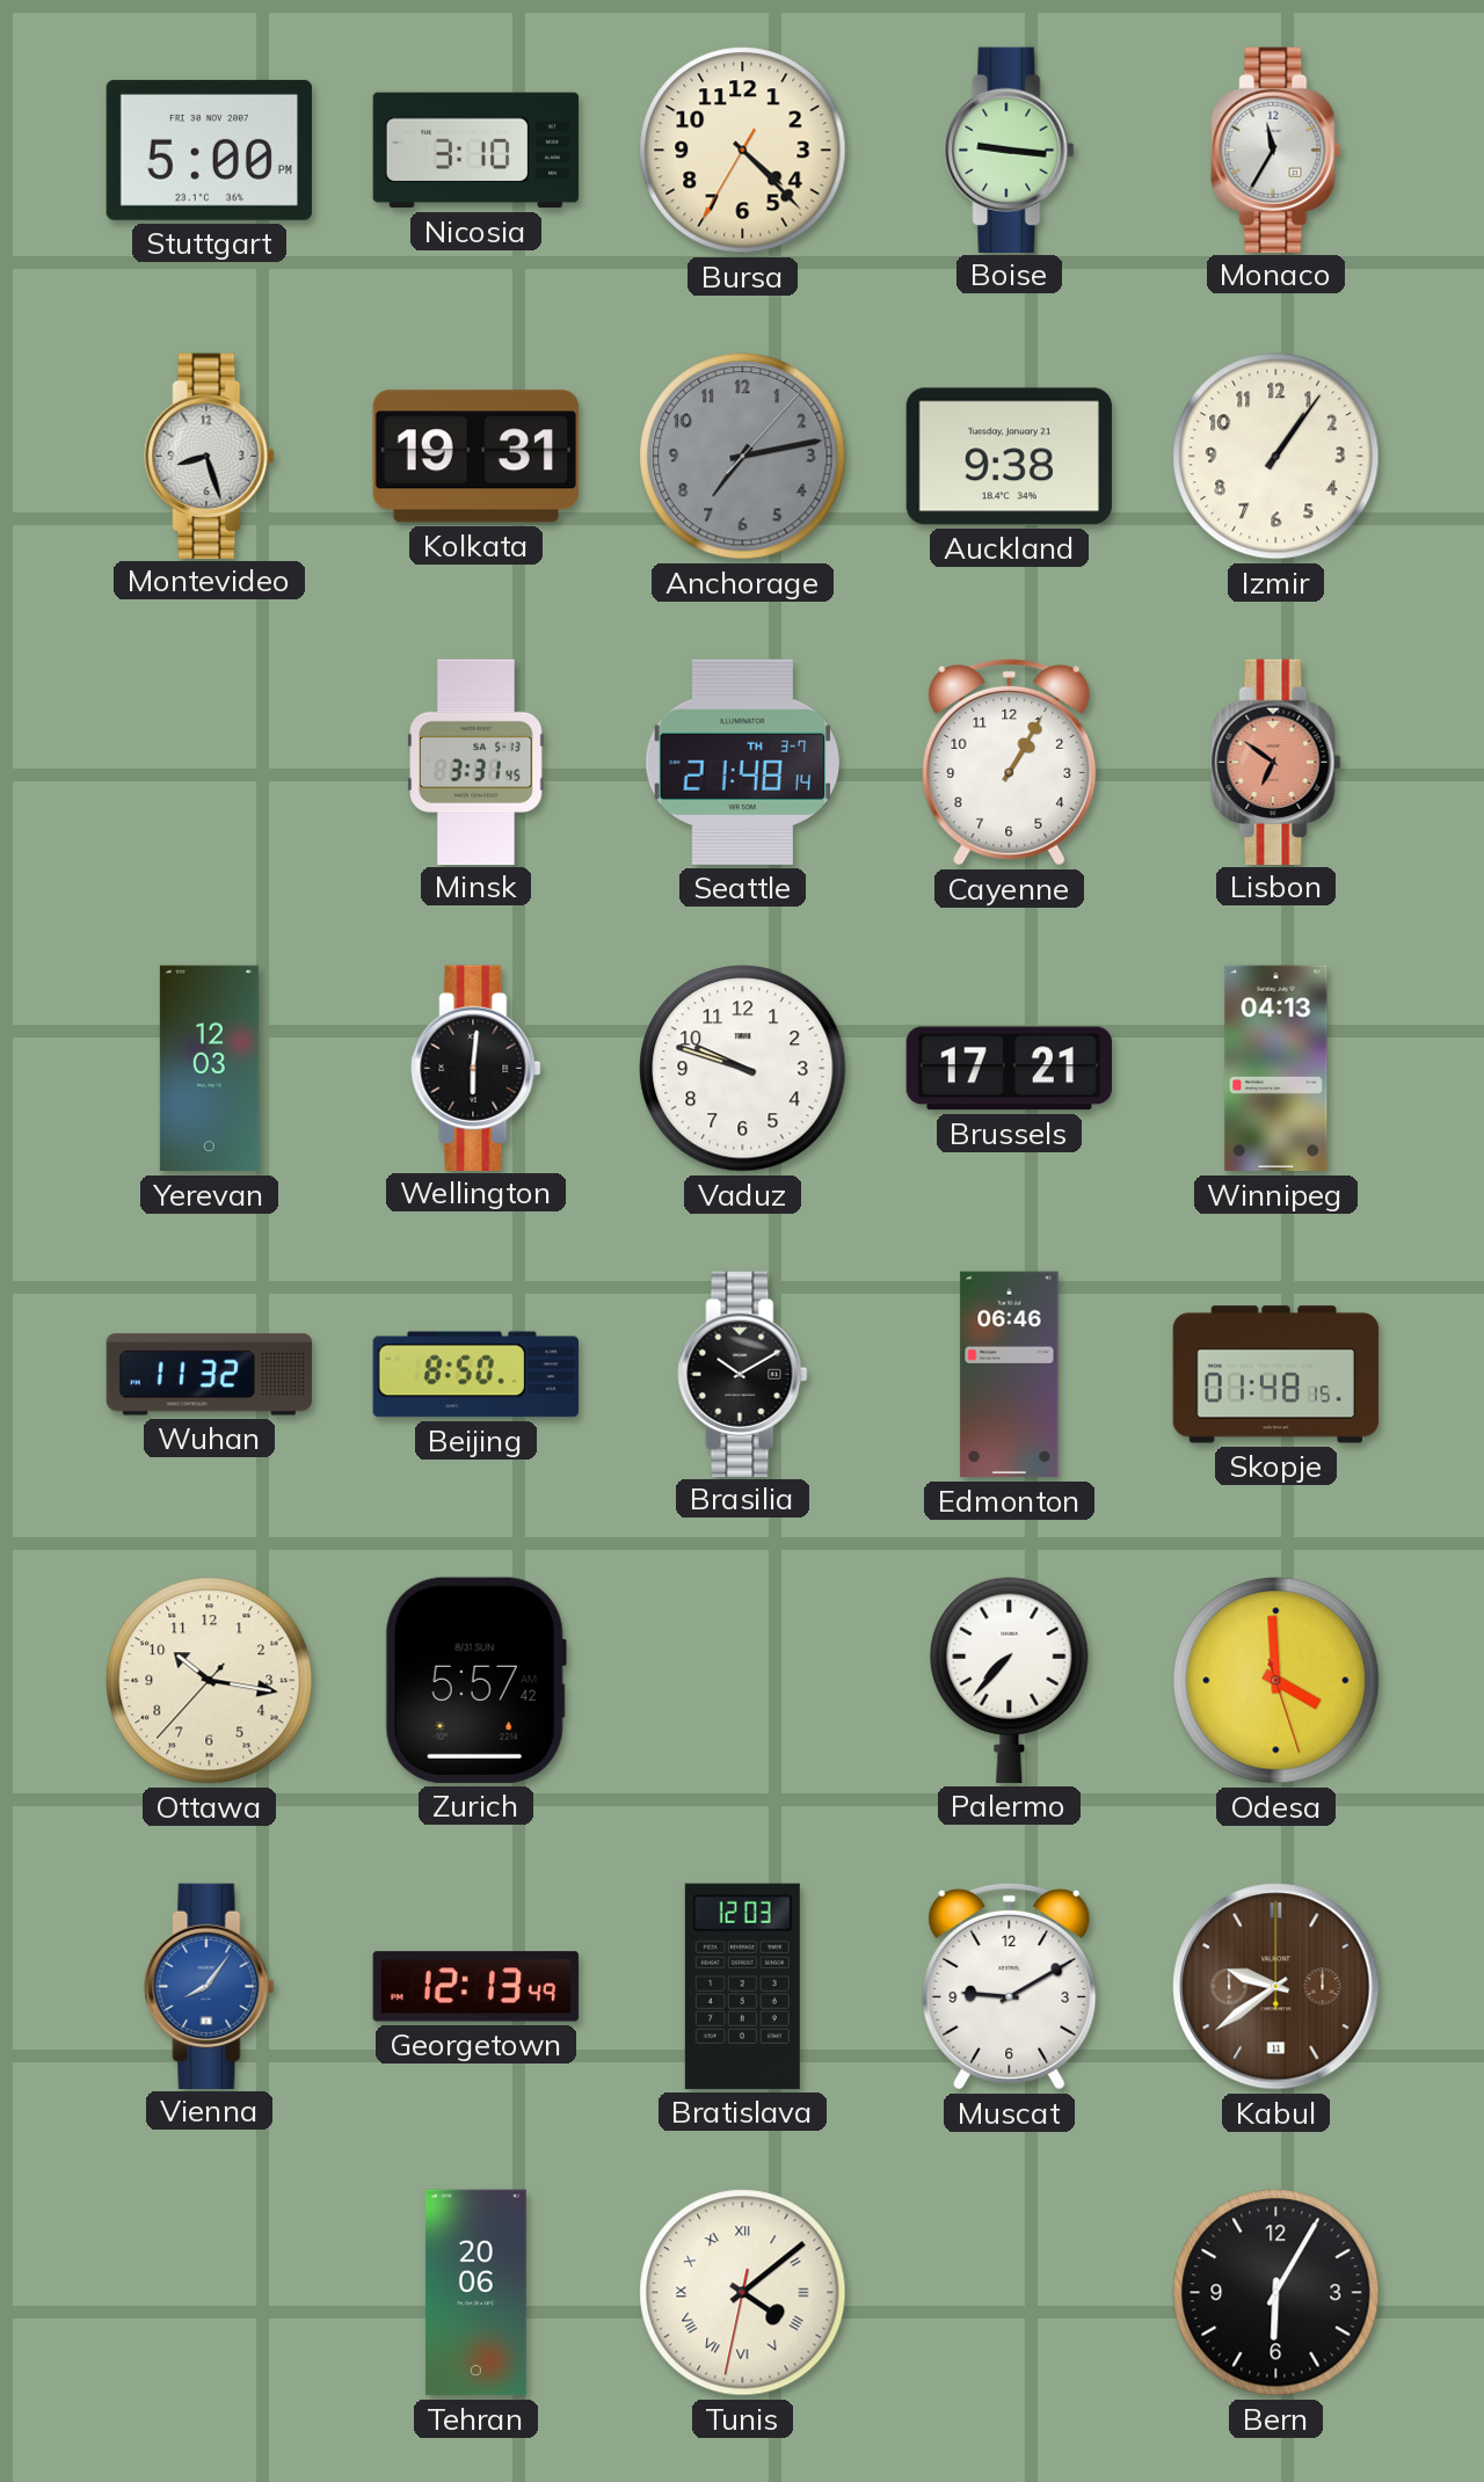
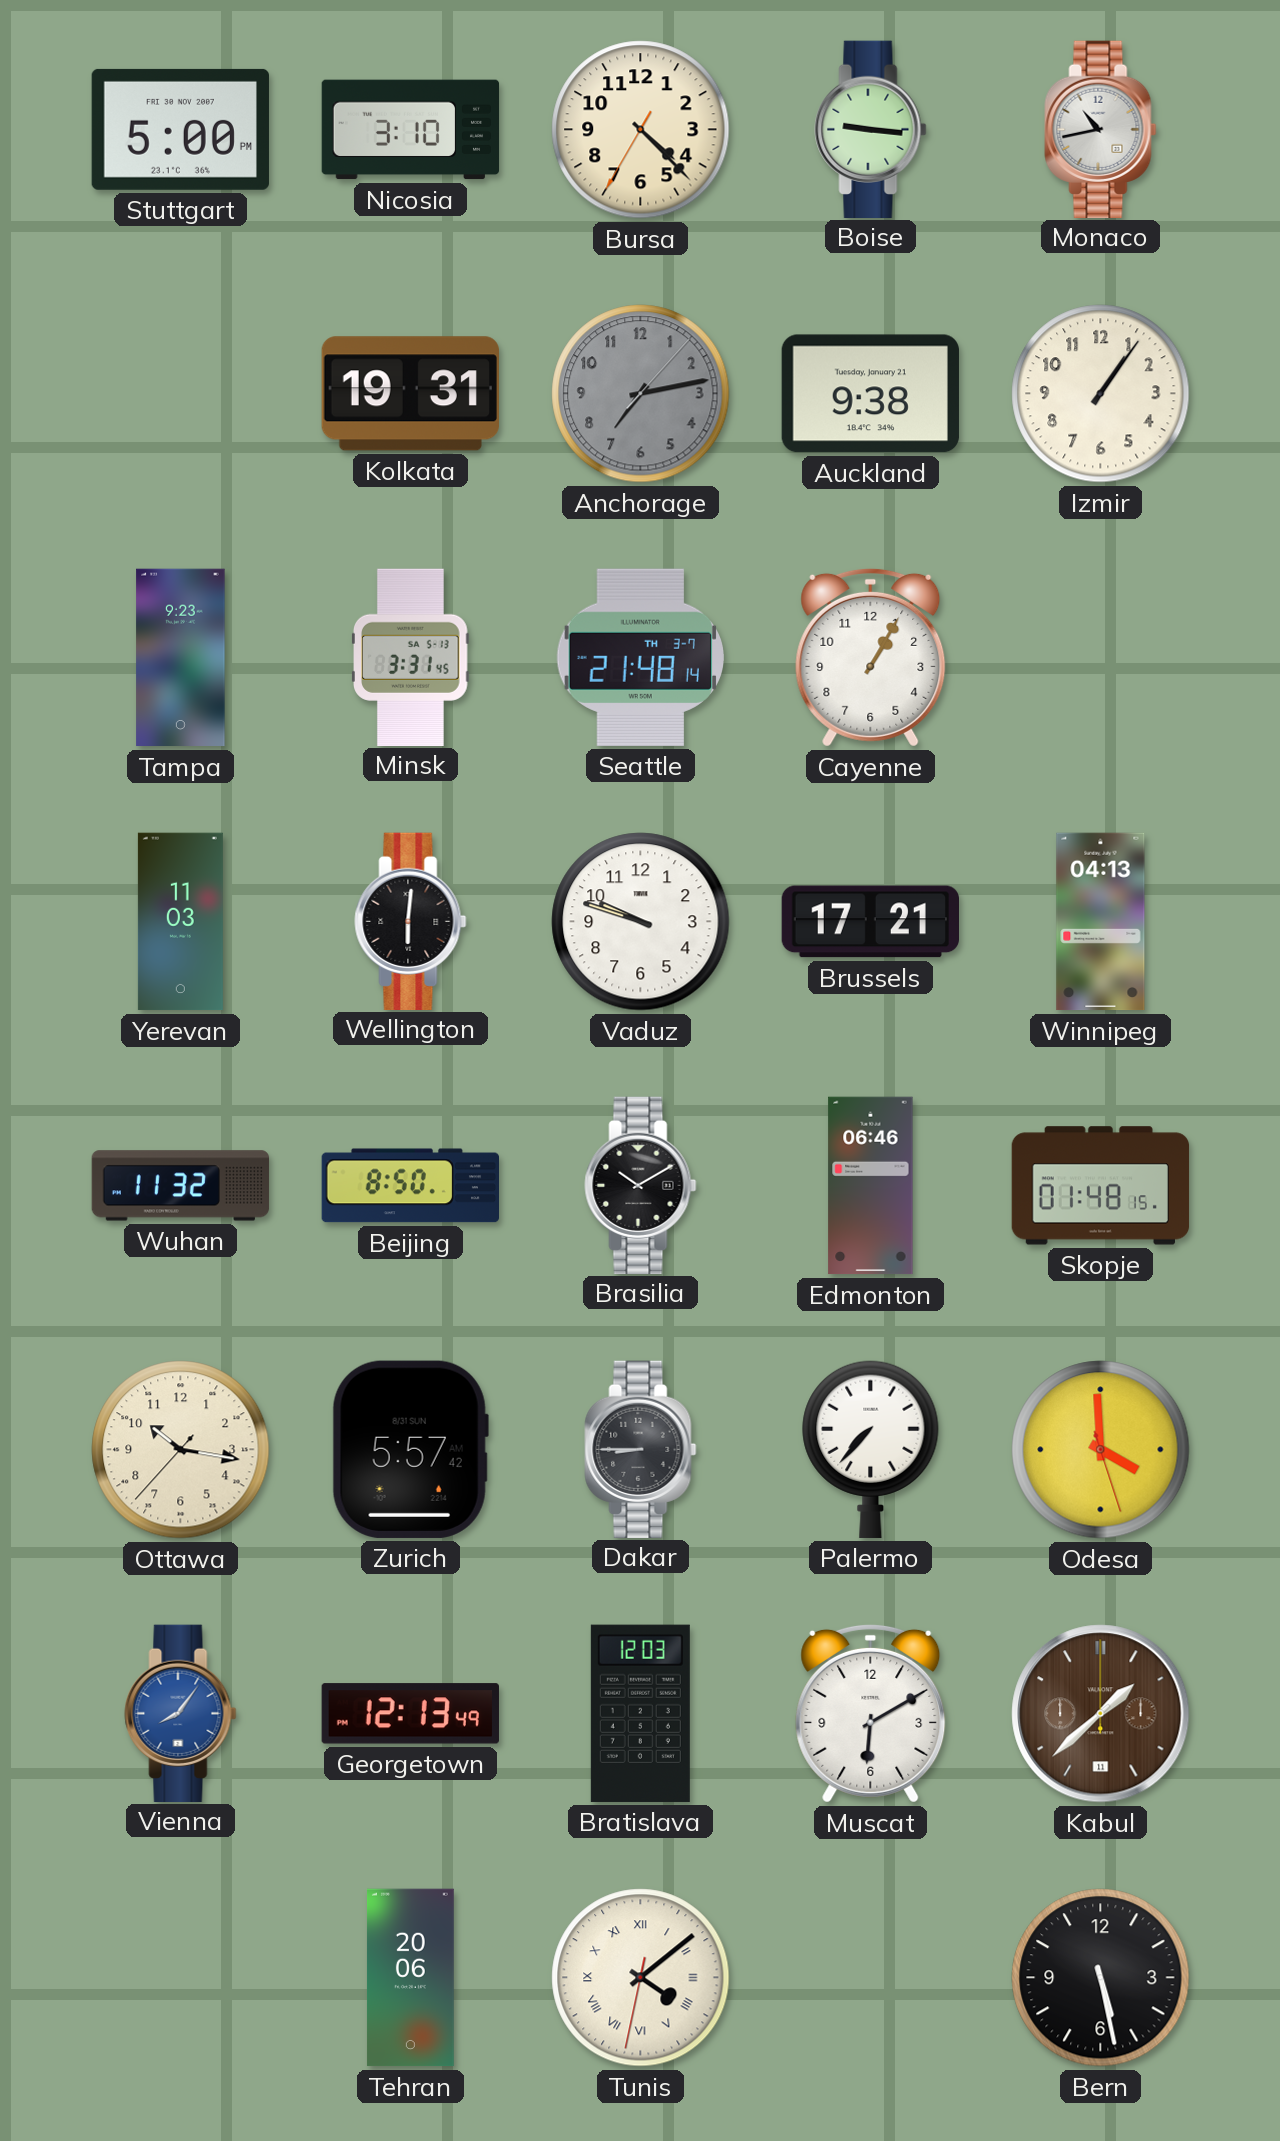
Monaco: 11:35 -> 10:43
Montevideo: 8:27 -> none
Tampa: none -> 9:23
Lisbon: 6:51 -> none
Yerevan: 12:03 -> 11:03
Dakar: none -> 8:45
Muscat: 9:10 -> 6:10
Kabul: 9:39 -> 1:38
Bern: 6:05 -> 5:28
